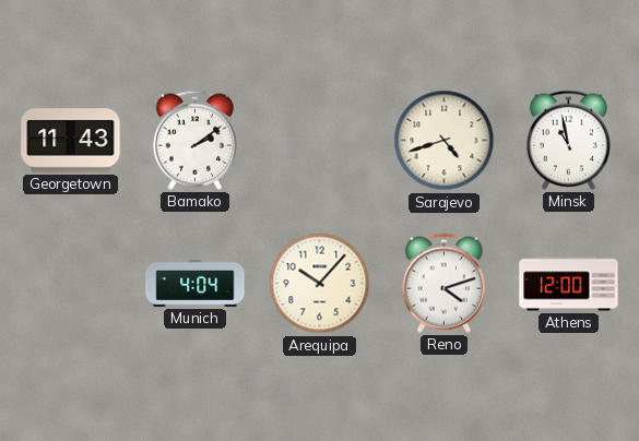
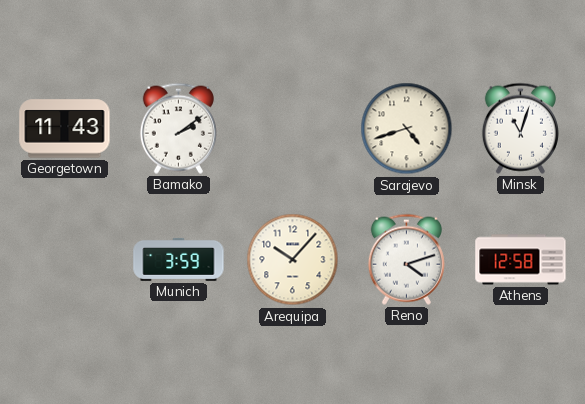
Minsk: 10:58 -> 11:03
Munich: 4:04 -> 3:59
Athens: 12:00 -> 12:58
